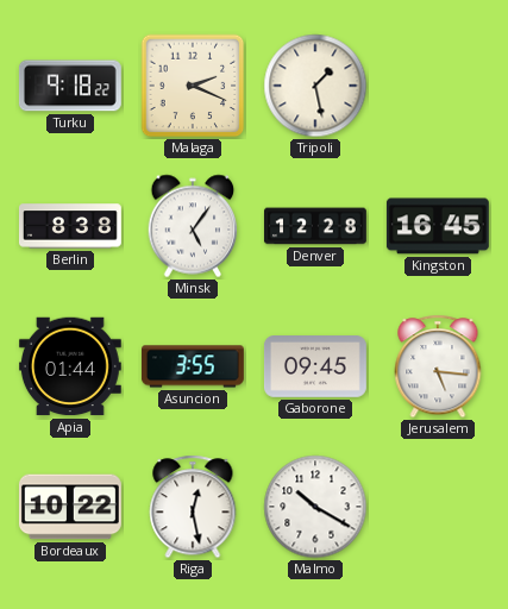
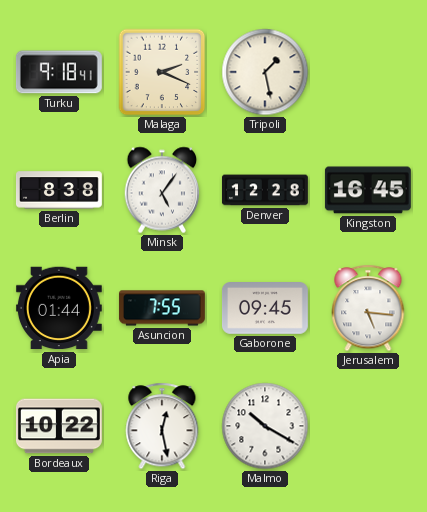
Turku: 9:18:22 -> 9:18:41
Asuncion: 3:55 -> 7:55
